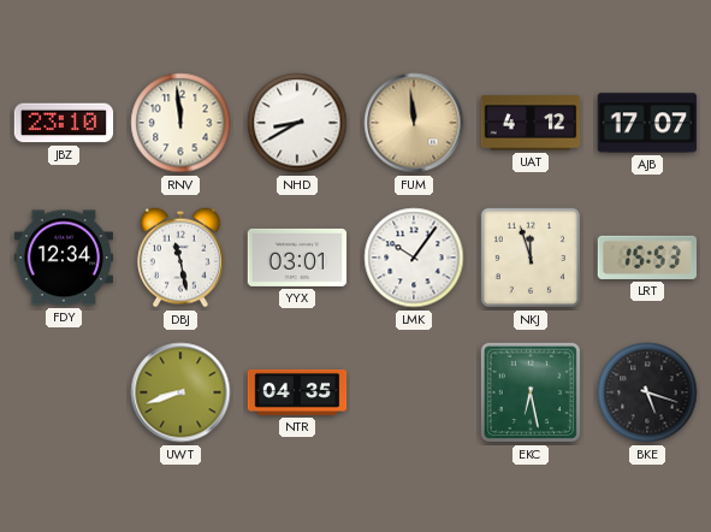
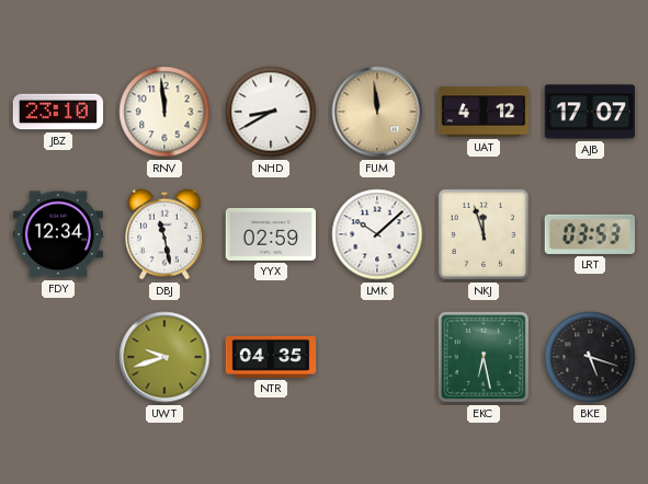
YYX: 03:01 -> 02:59
LMK: 10:06 -> 10:08
LRT: 15:53 -> 03:53
UWT: 8:42 -> 9:42
